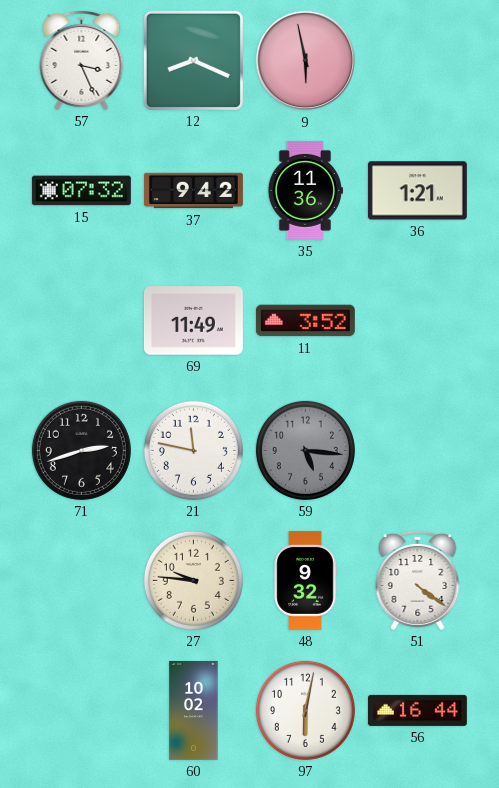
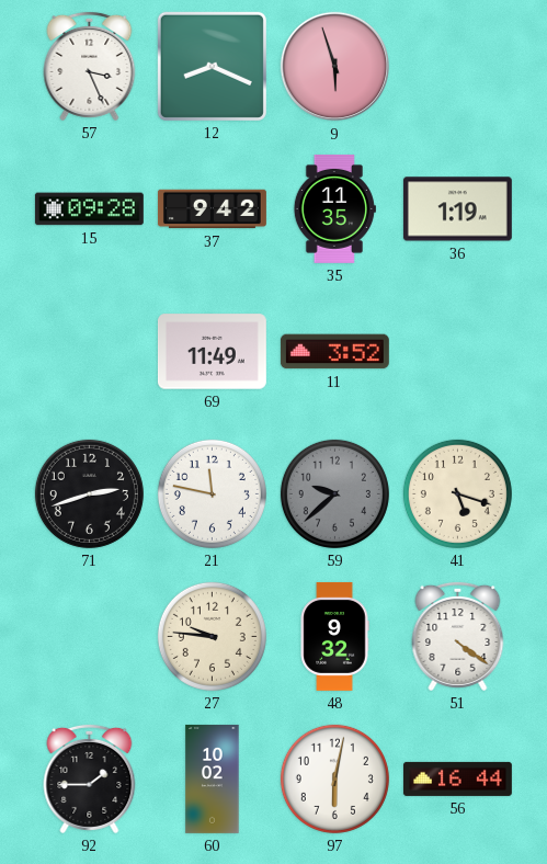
9: 5:58 -> 5:57
15: 07:32 -> 09:28
35: 11:36 -> 11:35
36: 1:21 -> 1:19
59: 5:16 -> 9:38
41: none -> 5:18
92: none -> 1:45
